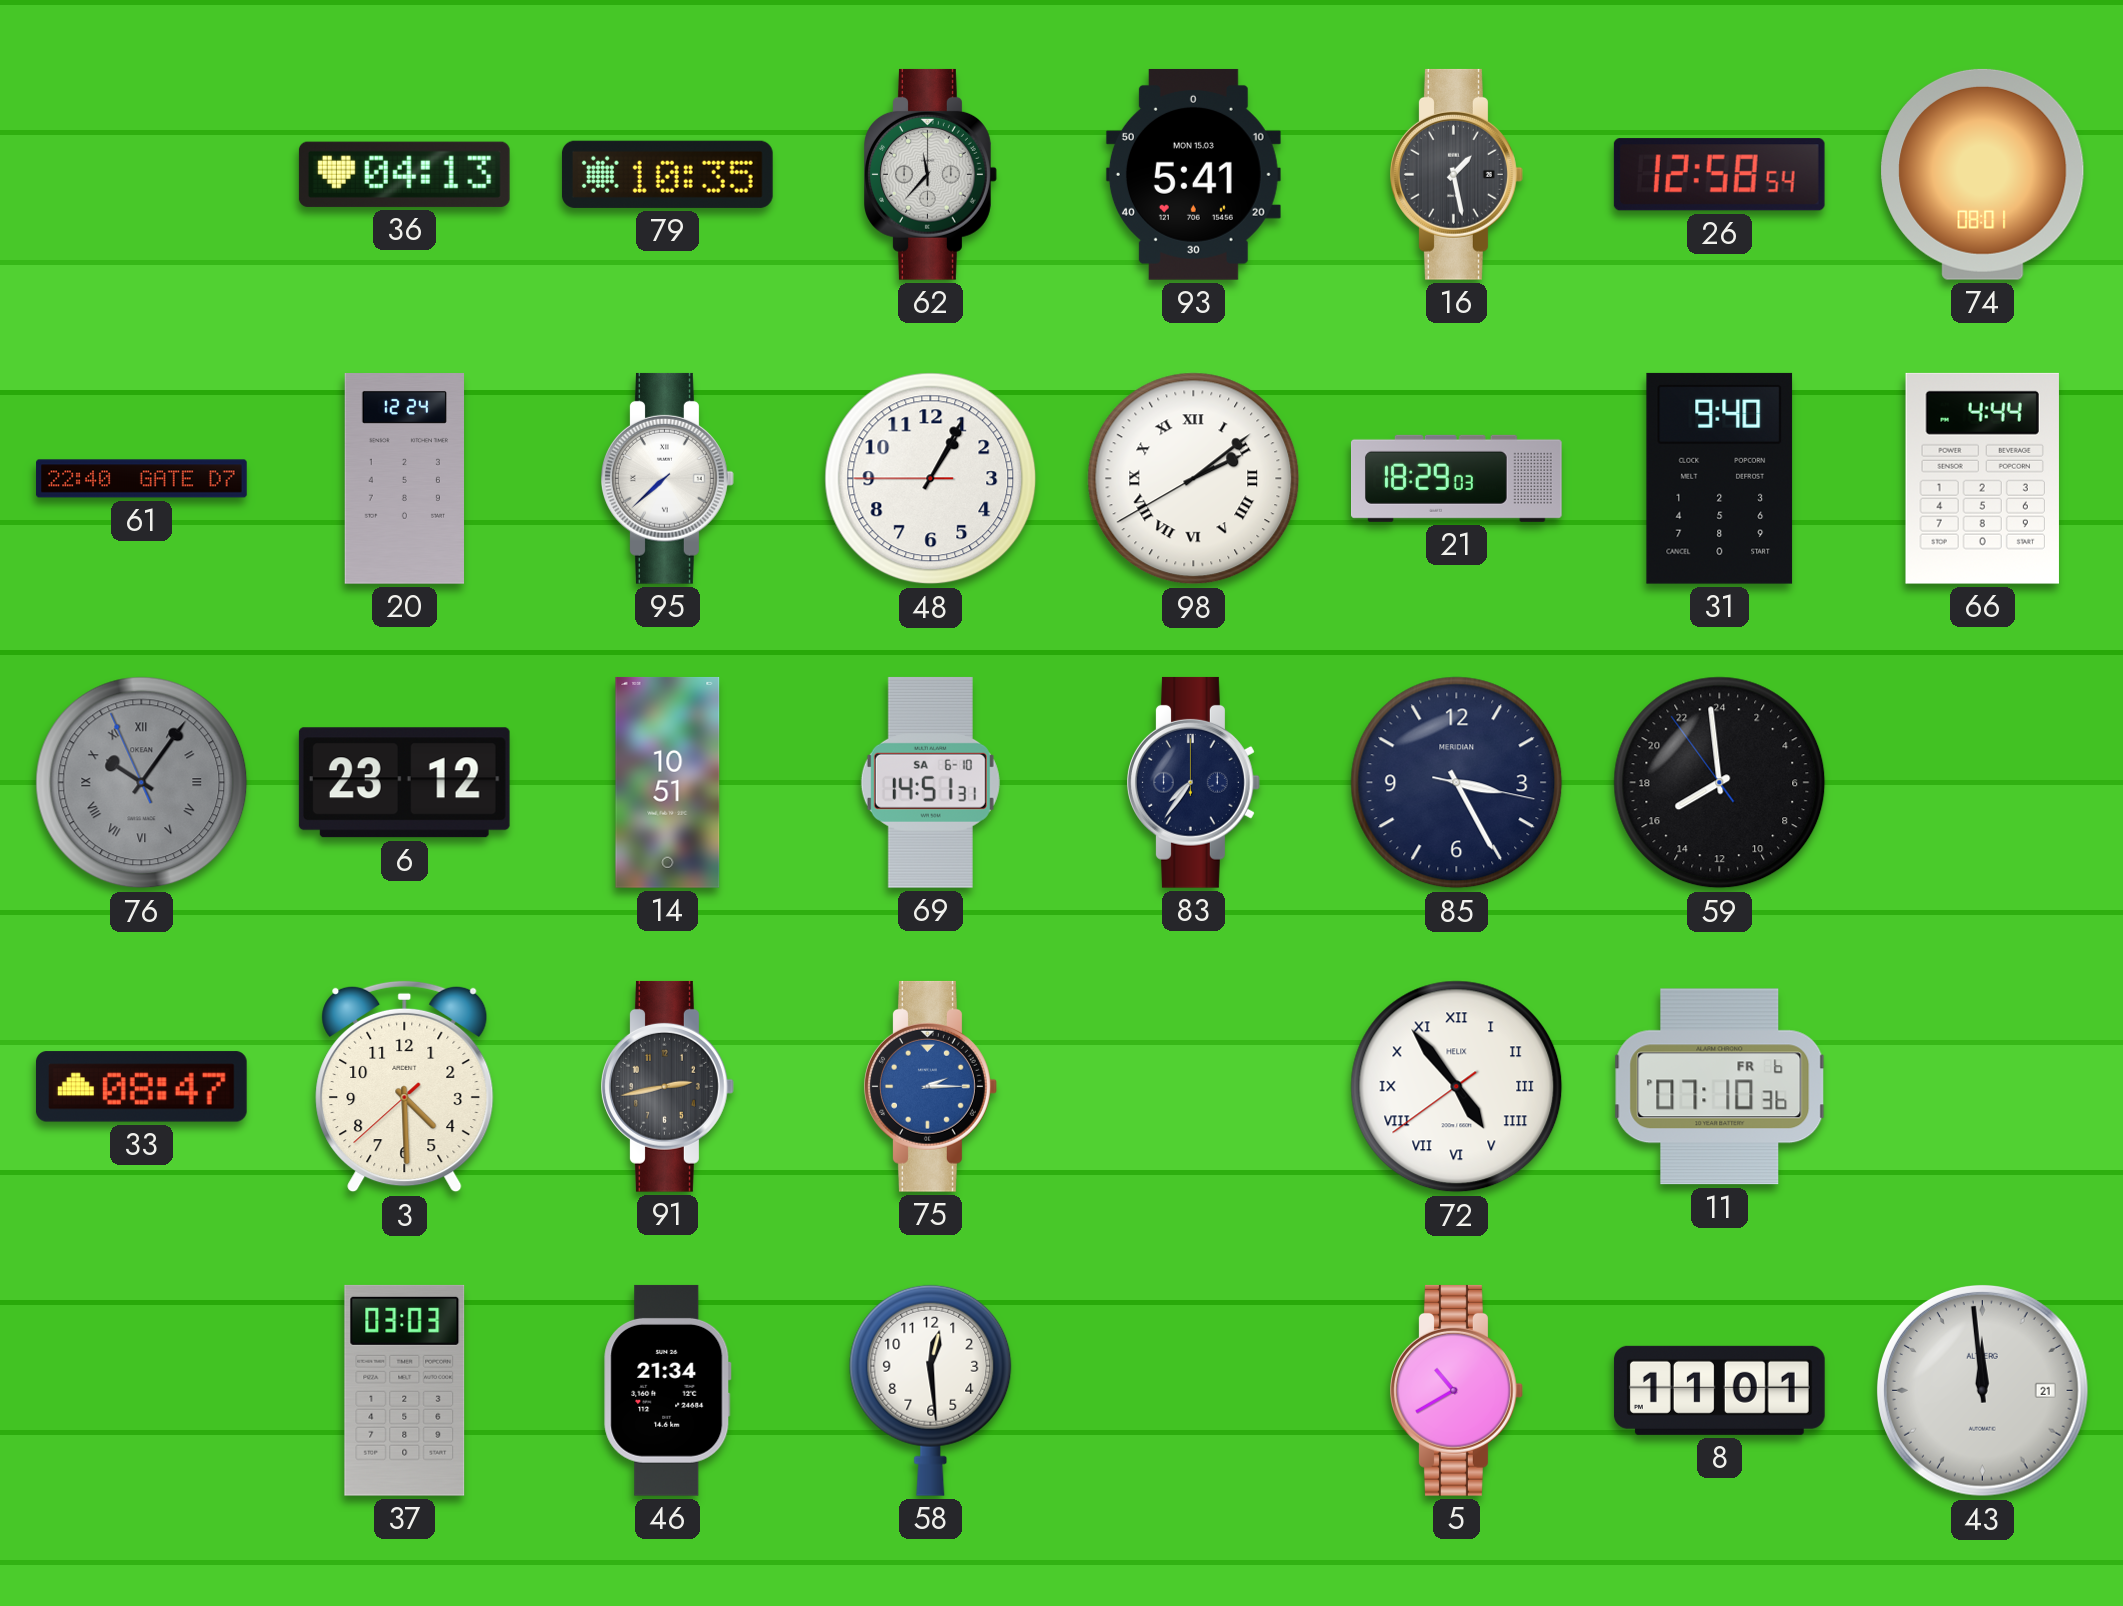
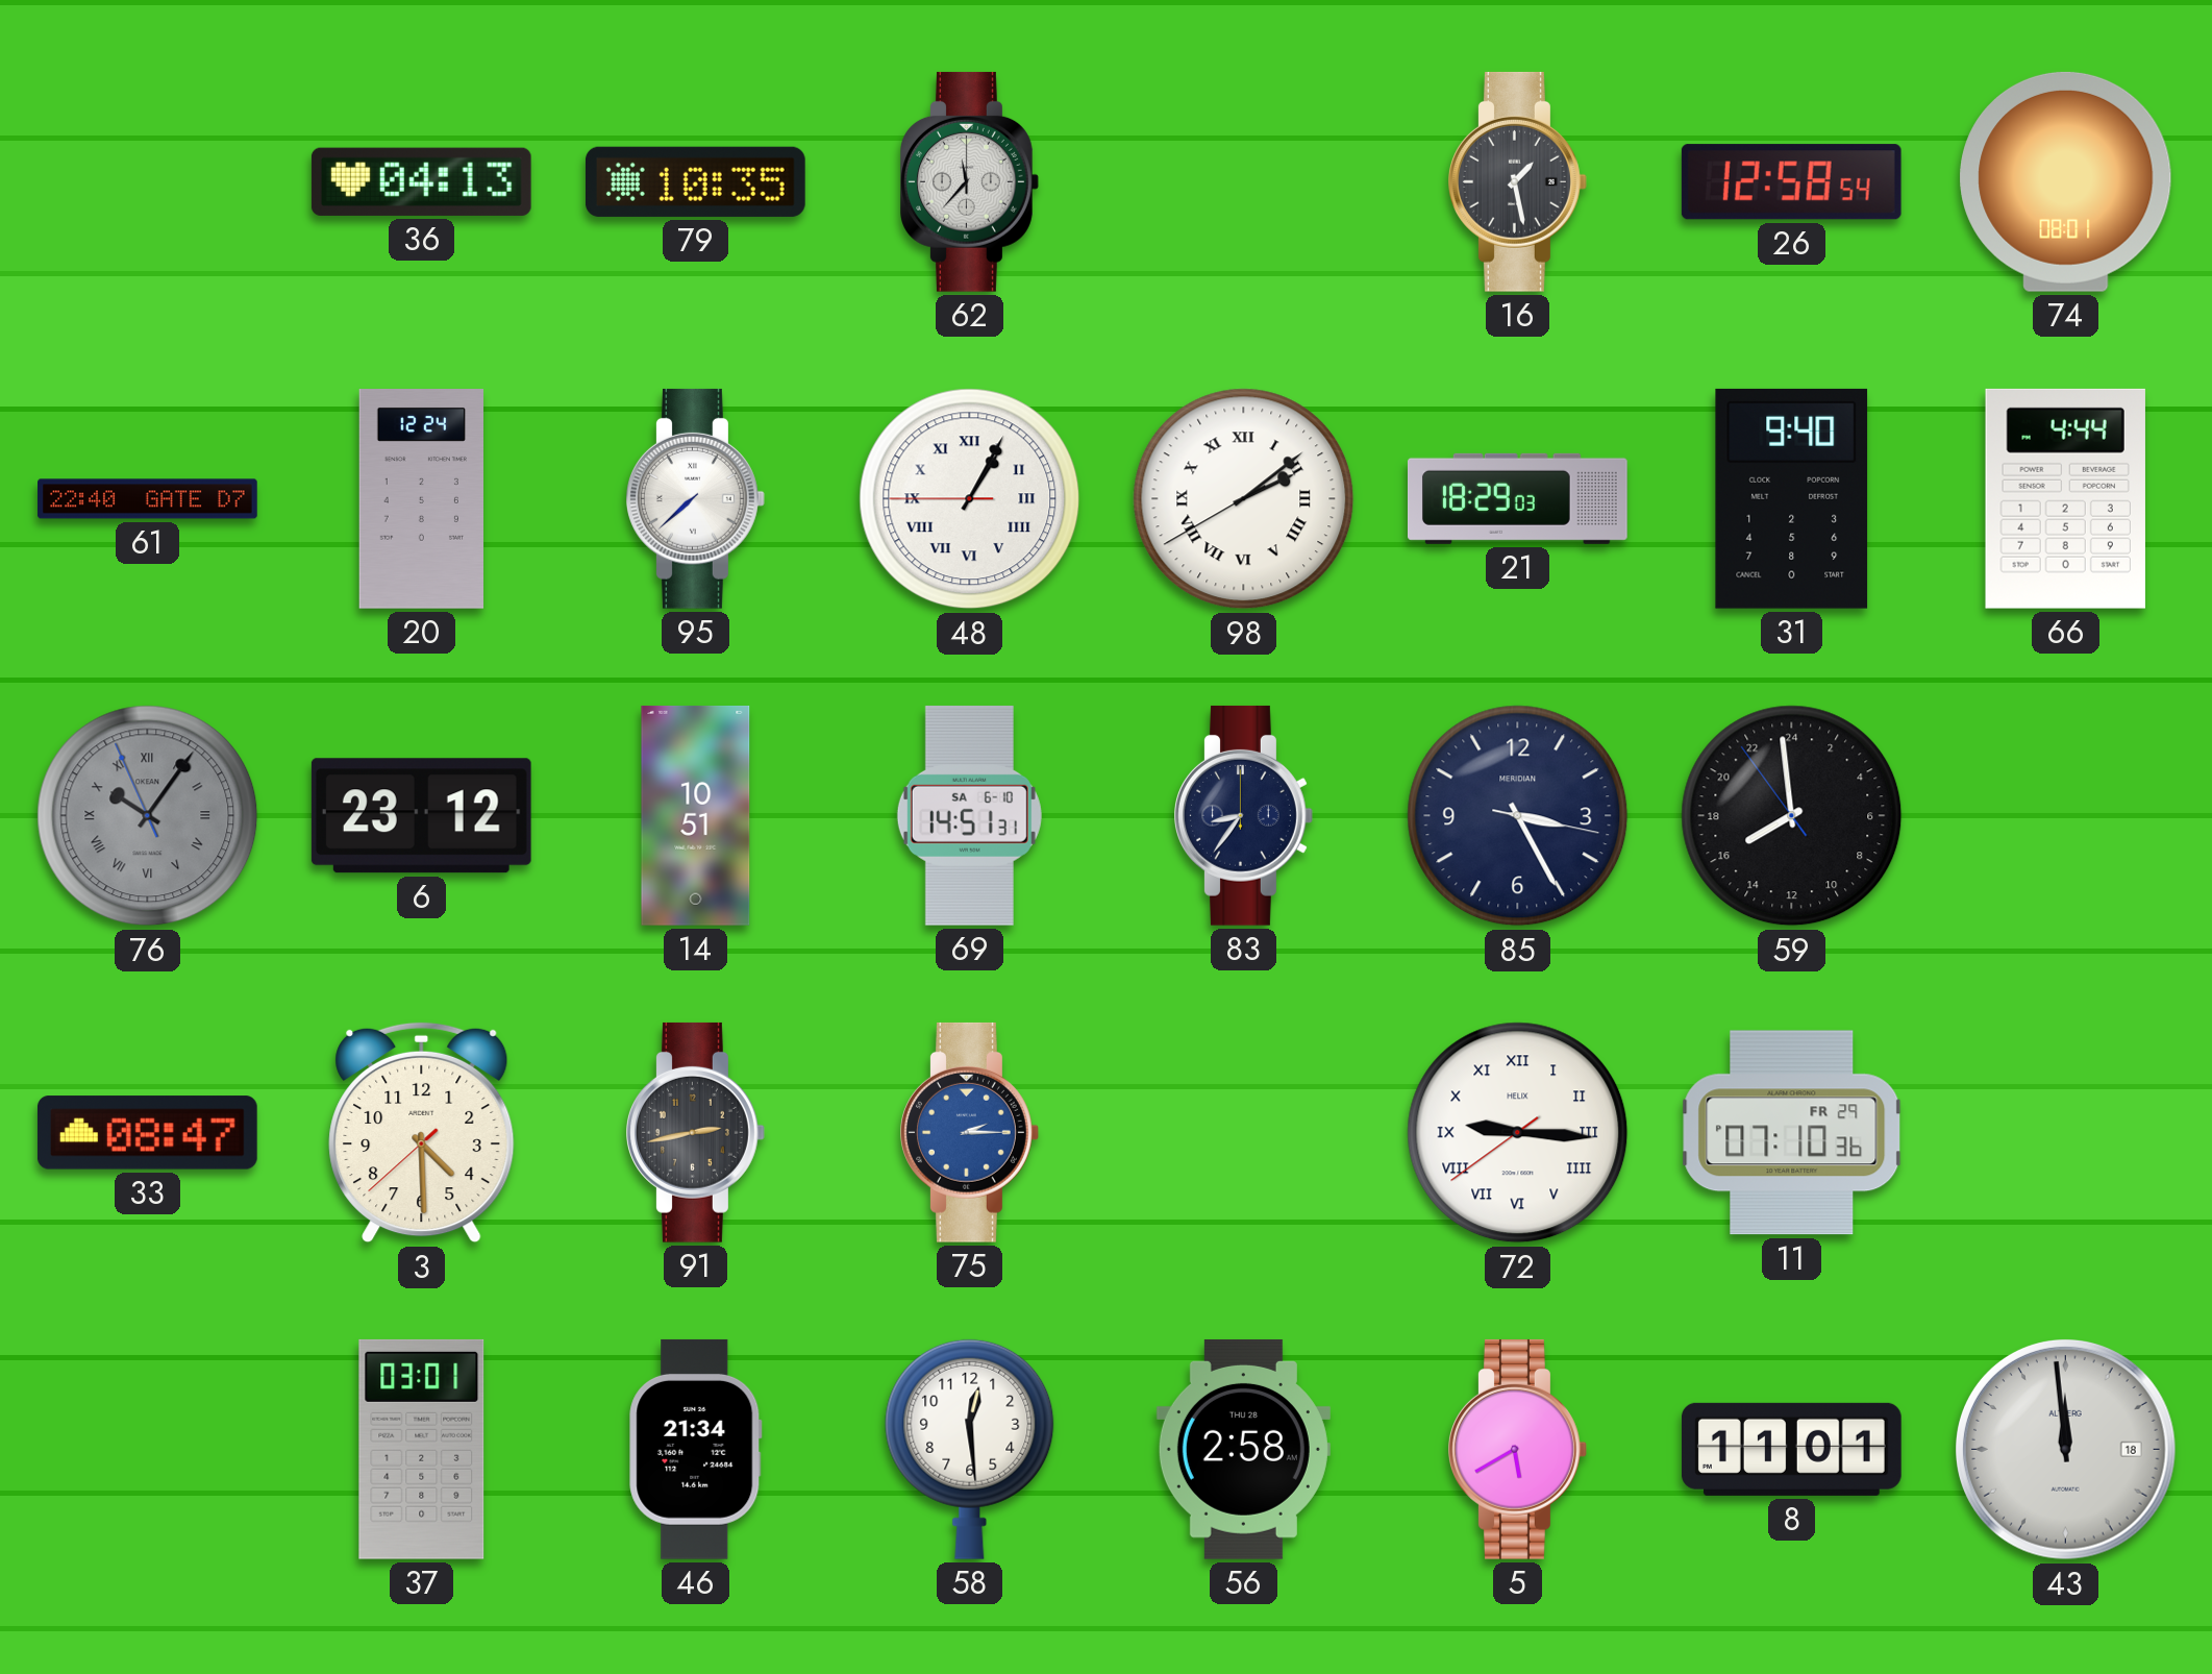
93: 5:41 -> none
48 numerals: Arabic -> Roman
83: 7:36 -> 8:36
72: 4:53 -> 9:15
11 date: FR 6 -> FR 29
37: 03:03 -> 03:01
56: none -> 2:58
5: 10:40 -> 5:40
43 date: 21 -> 18
